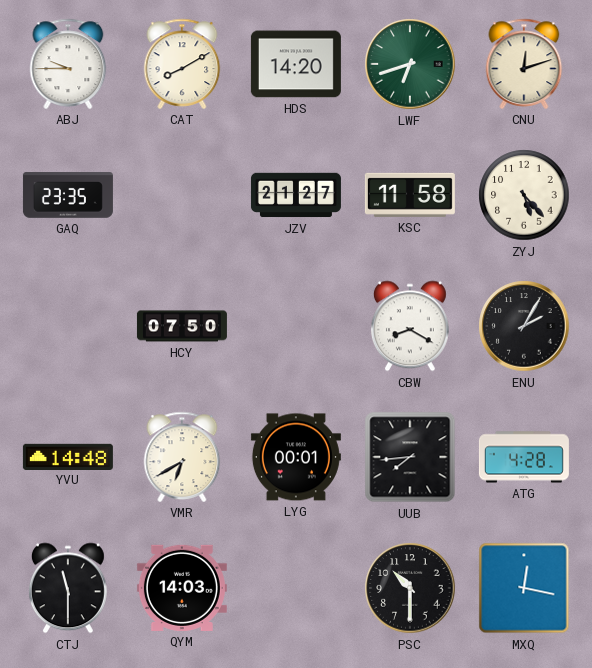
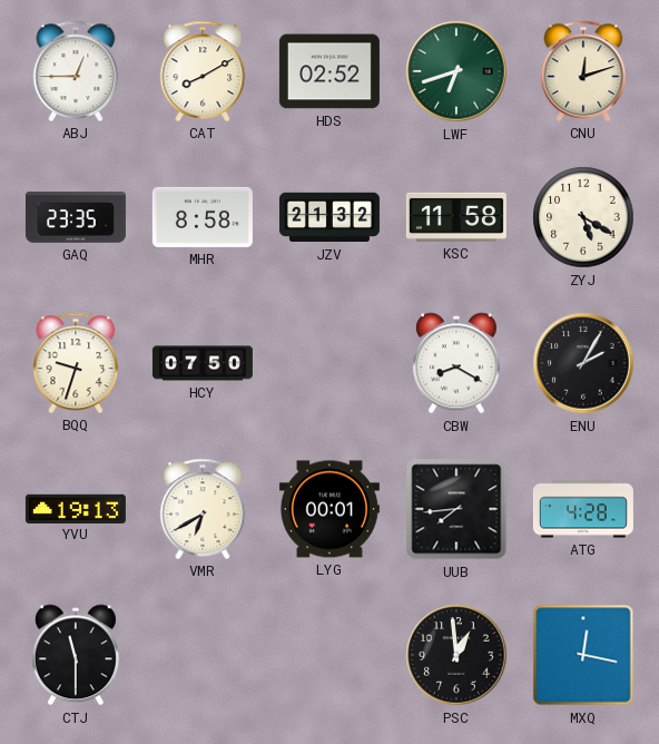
ABJ: 9:45 -> 12:45
HDS: 14:20 -> 02:52
MHR: none -> 8:58
JZV: 21:27 -> 21:32
ZYJ: 5:23 -> 5:20
BQQ: none -> 9:33
YVU: 14:48 -> 19:13
QYM: 14:03 -> none
PSC: 10:30 -> 12:59
